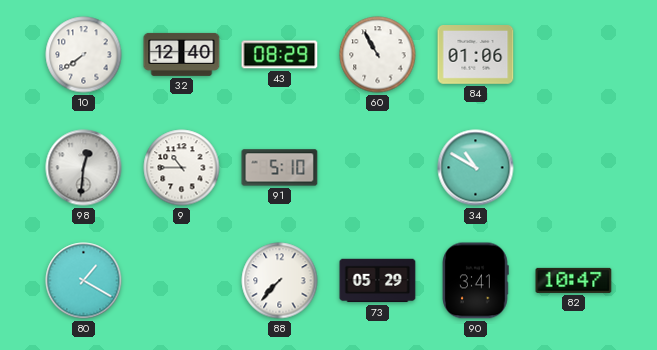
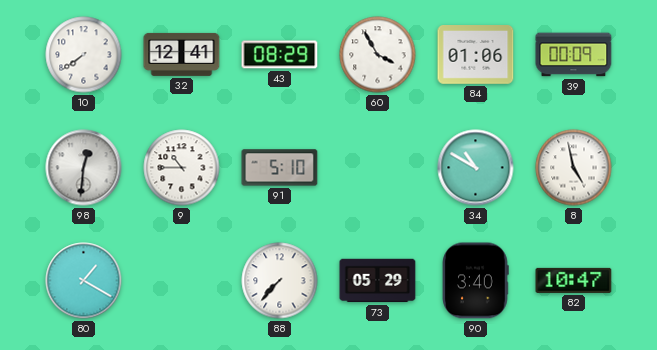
32: 12:40 -> 12:41
60: 10:55 -> 3:55
39: none -> 00:09
8: none -> 4:58
90: 3:41 -> 3:40
